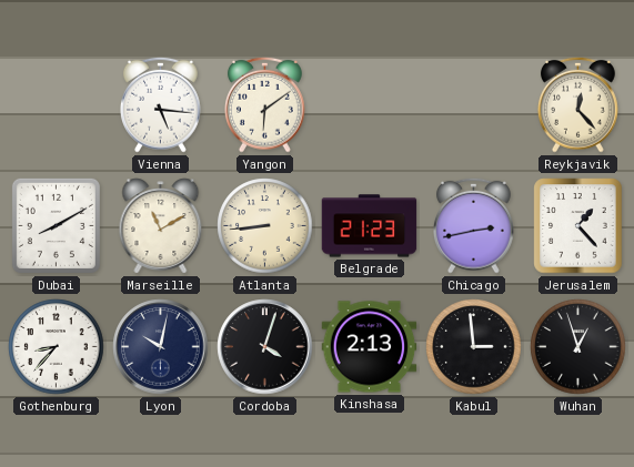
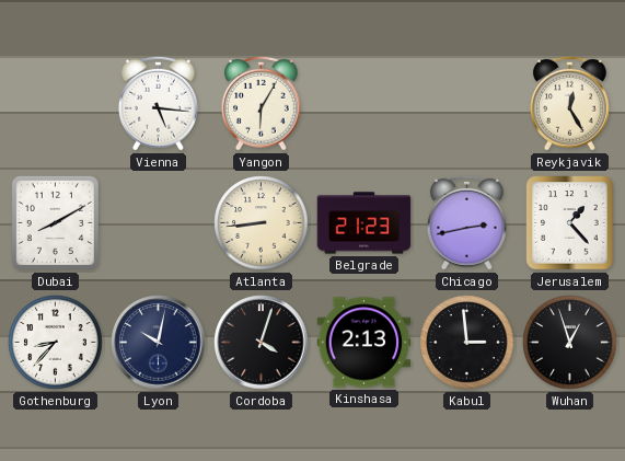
Yangon: 6:09 -> 6:05
Reykjavik: 12:23 -> 12:25
Marseille: 11:10 -> none
